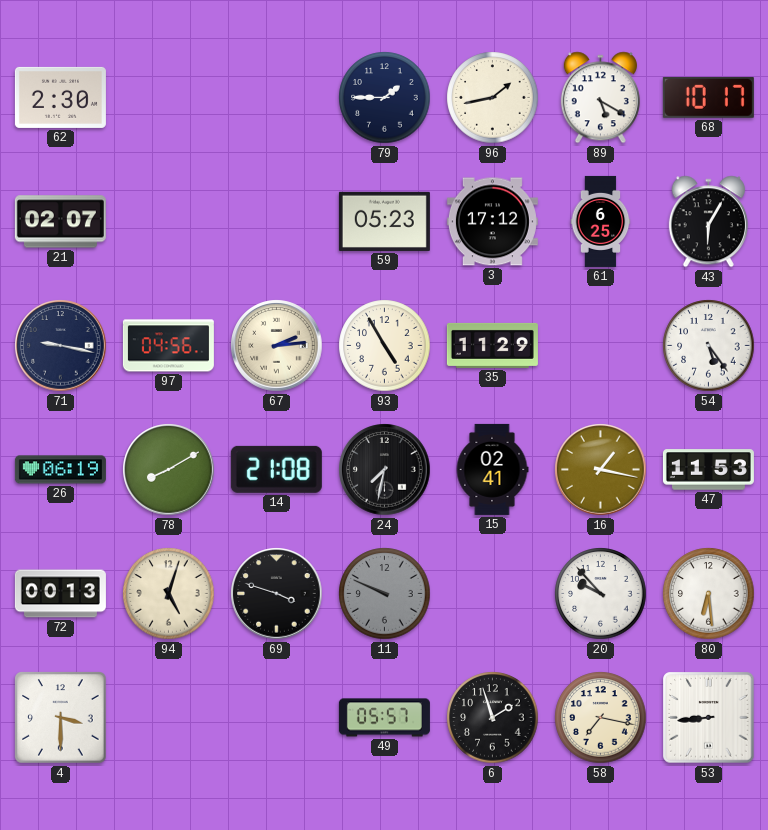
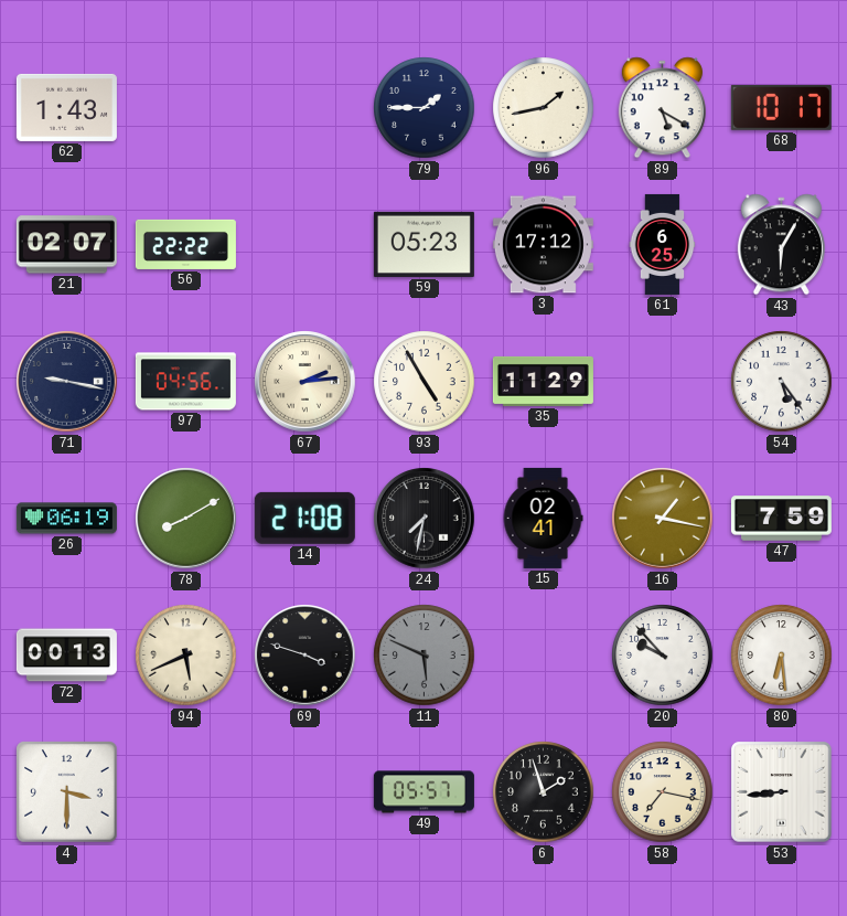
62: 2:30 -> 1:43
56: none -> 22:22
47: 11:53 -> 7:59
94: 5:03 -> 5:41
11: 9:49 -> 5:49
